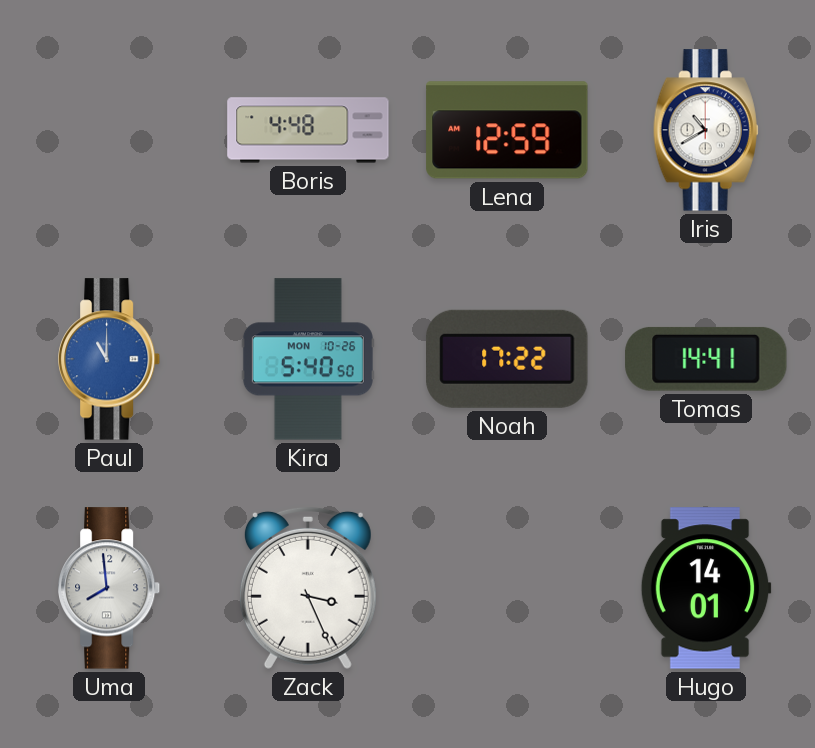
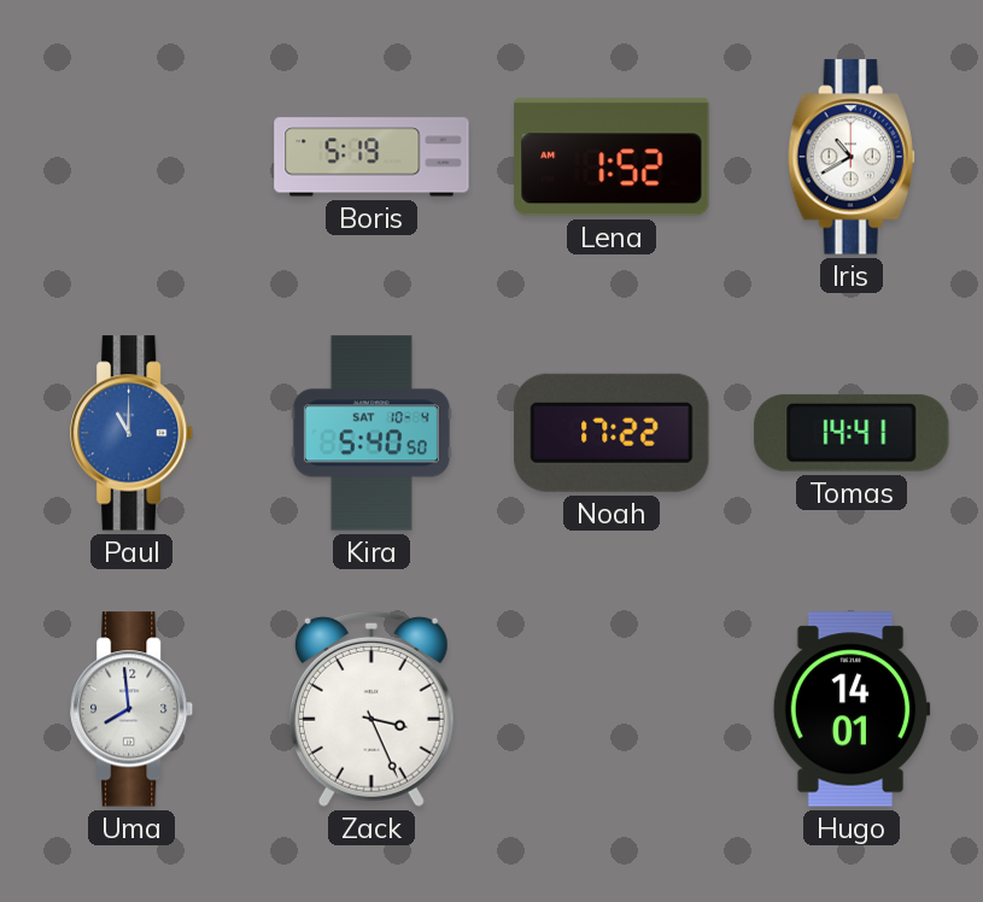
Boris: 4:48 -> 5:19
Lena: 12:59 -> 1:52
Kira date: MON 10-26 -> SAT 10-4
